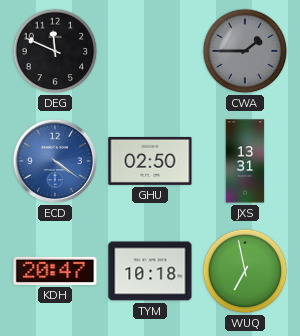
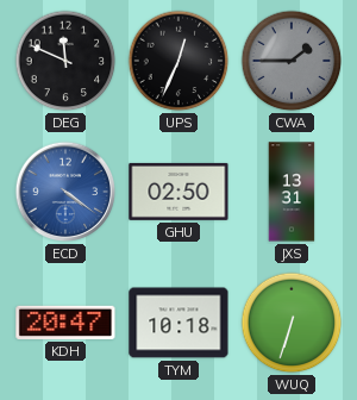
UPS: none -> 12:34
WUQ: 6:58 -> 6:33
